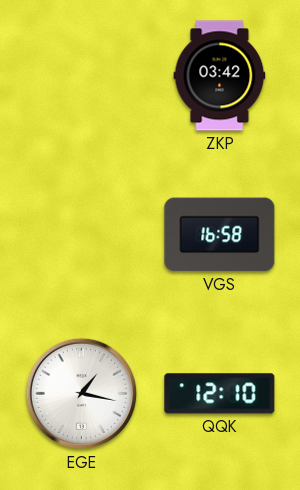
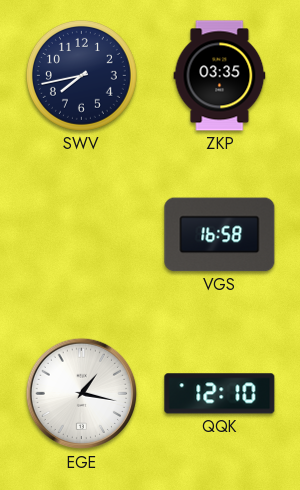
SWV: none -> 7:43
ZKP: 03:42 -> 03:35
